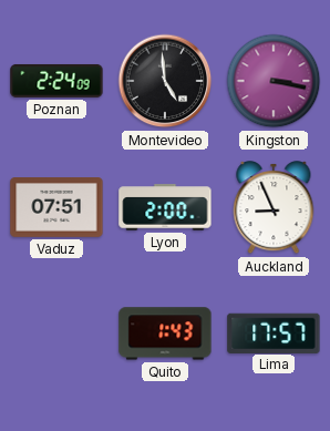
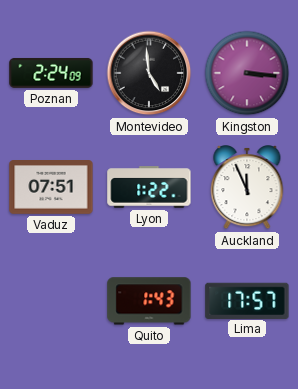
Kingston: 3:17 -> 3:16
Lyon: 2:00 -> 1:22
Auckland: 8:56 -> 11:56
